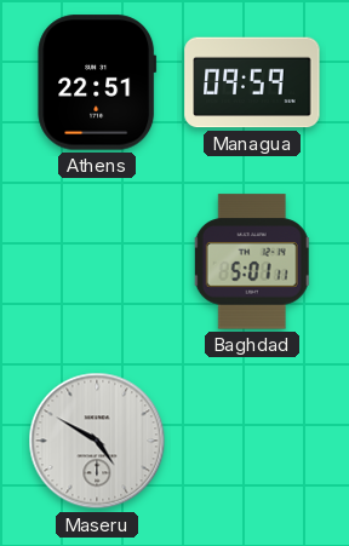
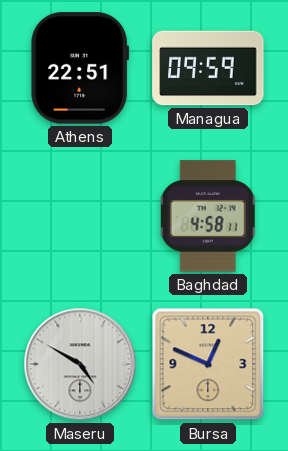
Baghdad: 5:01 -> 4:58
Bursa: none -> 12:49
